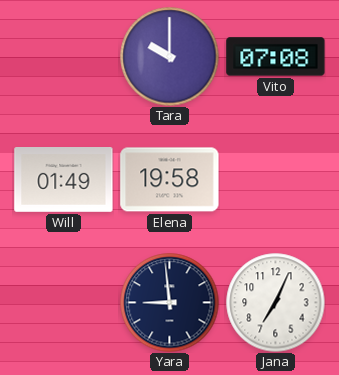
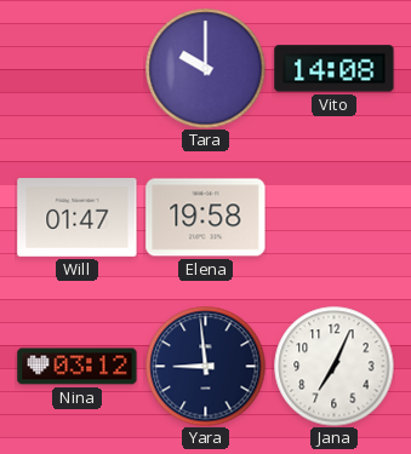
Vito: 07:08 -> 14:08
Will: 01:49 -> 01:47
Nina: none -> 03:12
